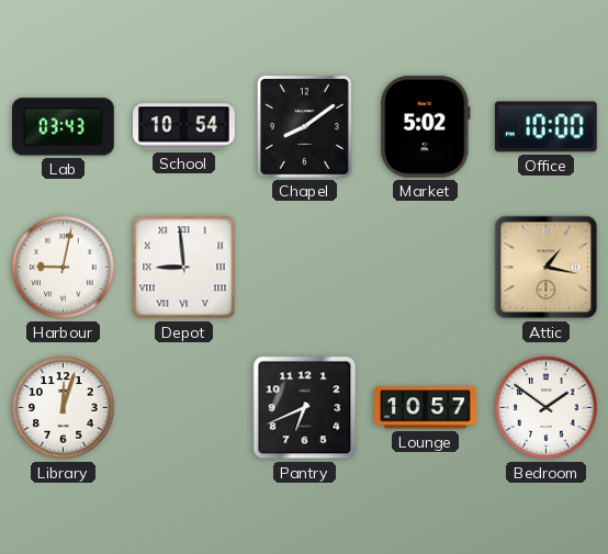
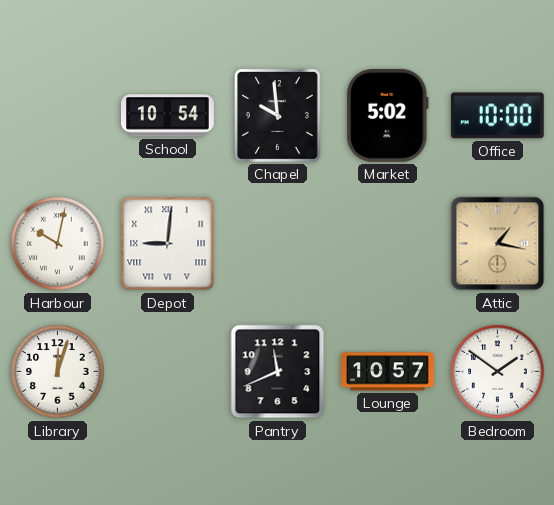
Lab: 03:43 -> none
Chapel: 8:09 -> 9:59
Harbour: 9:02 -> 10:02
Depot: 8:59 -> 9:01
Pantry: 6:41 -> 11:41
